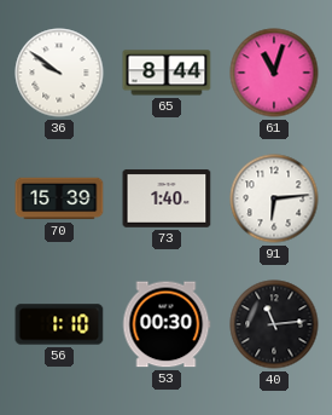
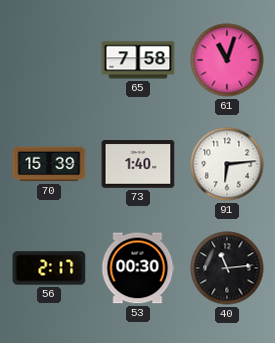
36: 9:51 -> none
65: 8:44 -> 7:58
56: 1:10 -> 2:17
